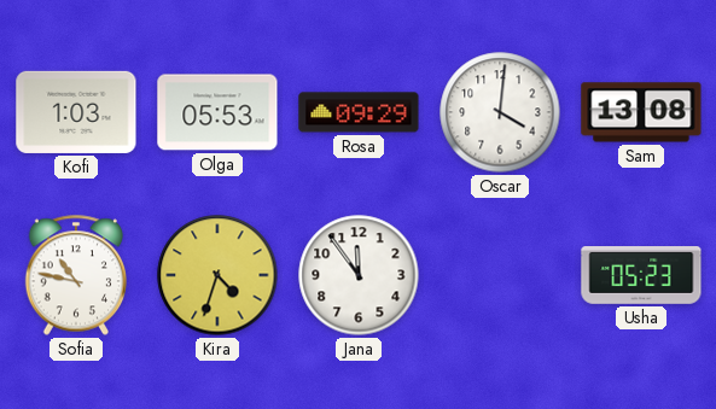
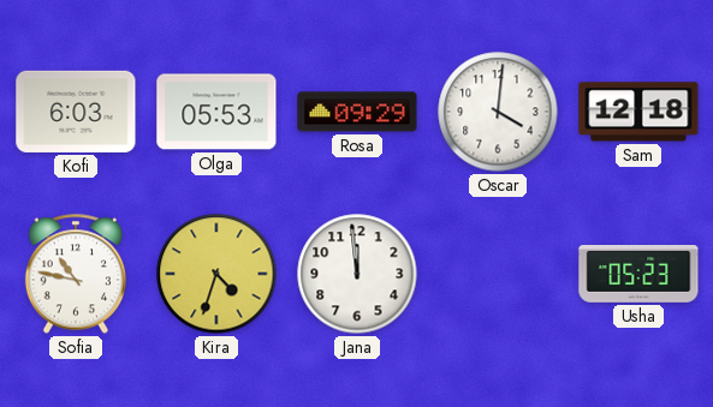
Kofi: 1:03 -> 6:03
Sam: 13:08 -> 12:18
Jana: 11:54 -> 11:59
